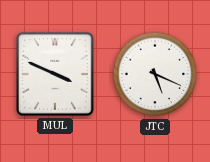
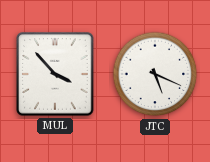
MUL: 3:49 -> 3:53
